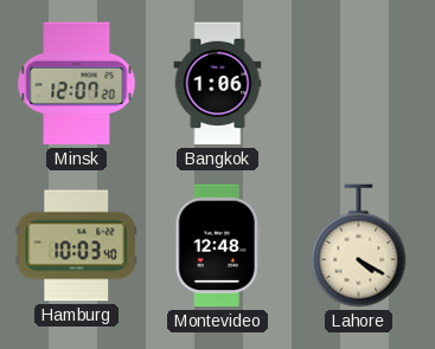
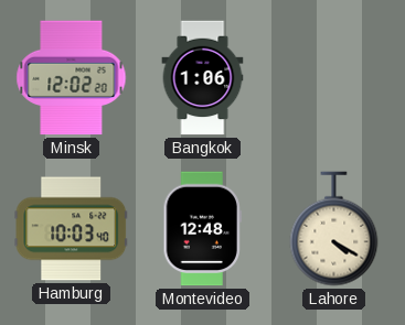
Minsk: 12:07 -> 12:02
